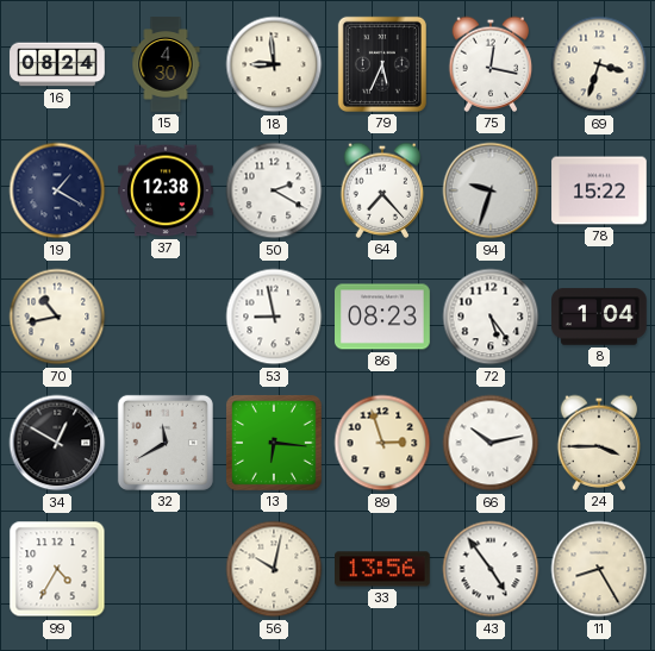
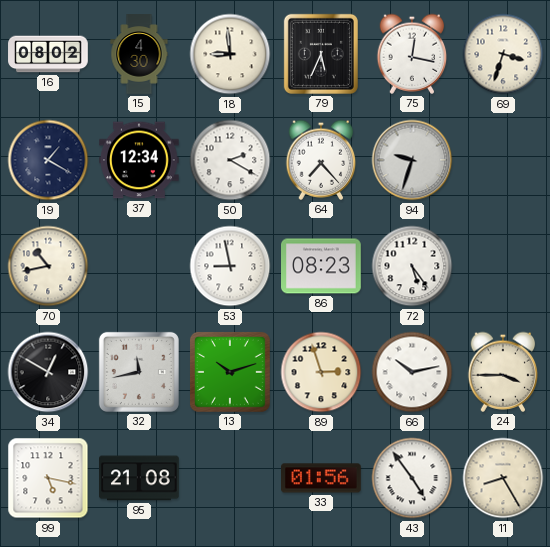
16: 08:24 -> 08:02
37: 12:38 -> 12:34
78: 15:22 -> none
8: 1:04 -> none
32: 11:40 -> 11:43
13: 6:16 -> 10:12
99: 4:35 -> 5:17
95: none -> 21:08
56: 10:02 -> none
33: 13:56 -> 01:56
